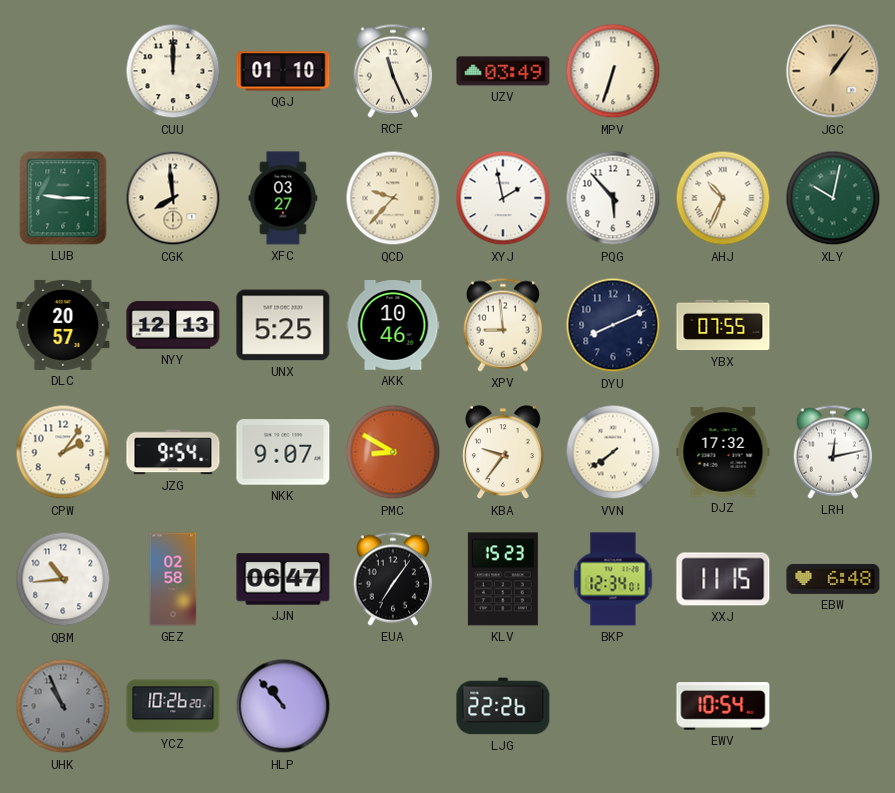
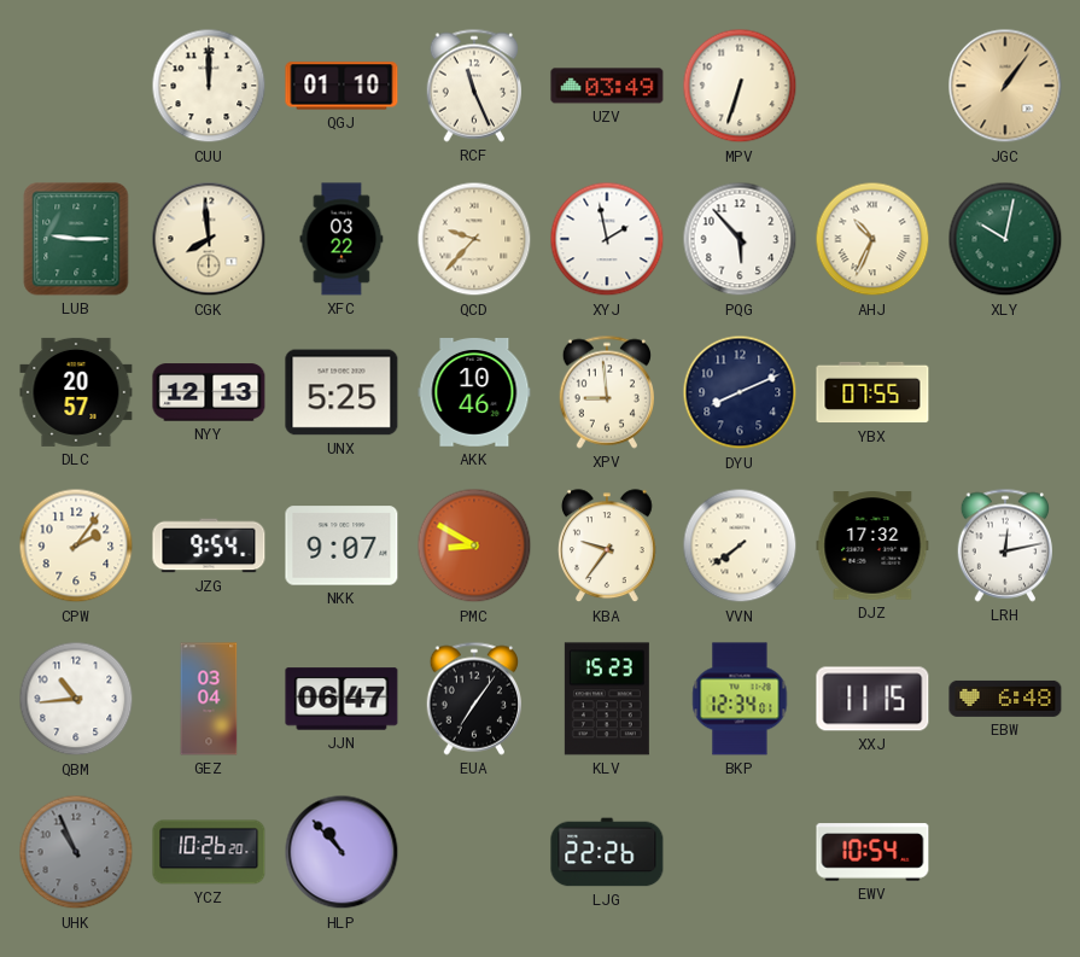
XFC: 03:27 -> 03:22
GEZ: 02:58 -> 03:04
